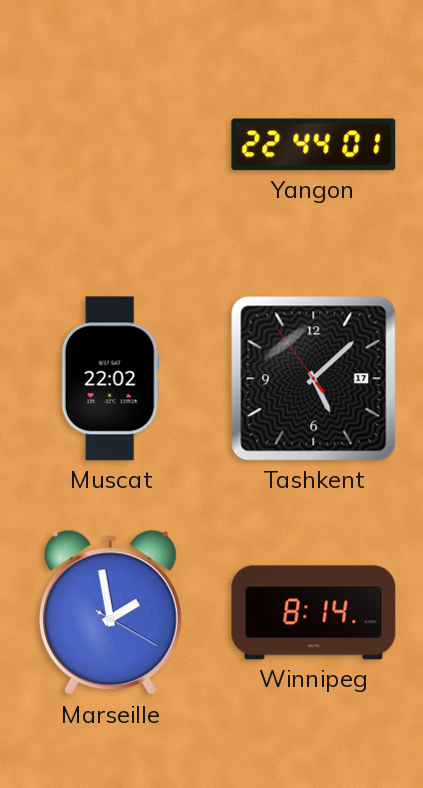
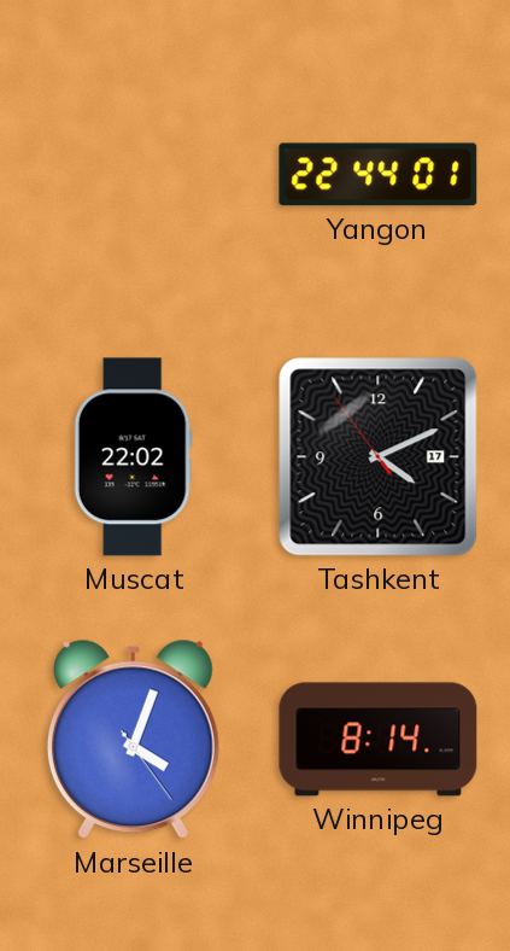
Tashkent: 5:07 -> 4:10
Marseille: 1:58 -> 4:03
